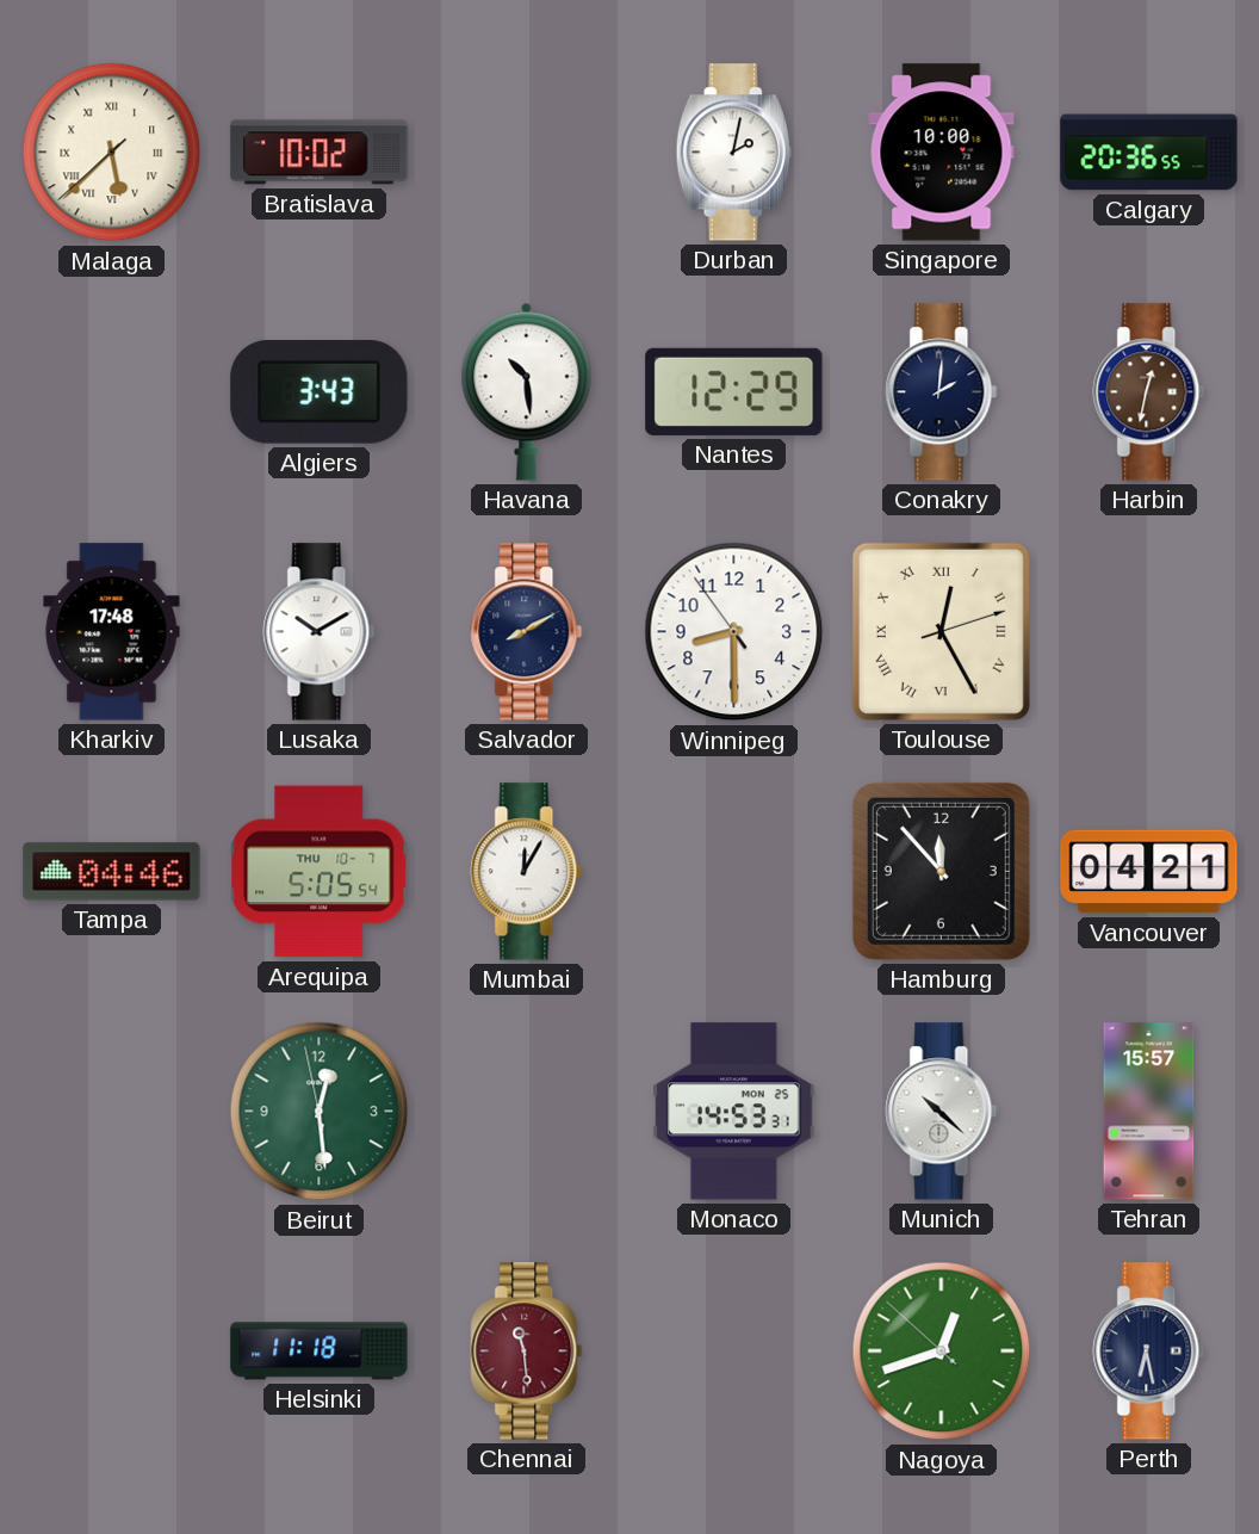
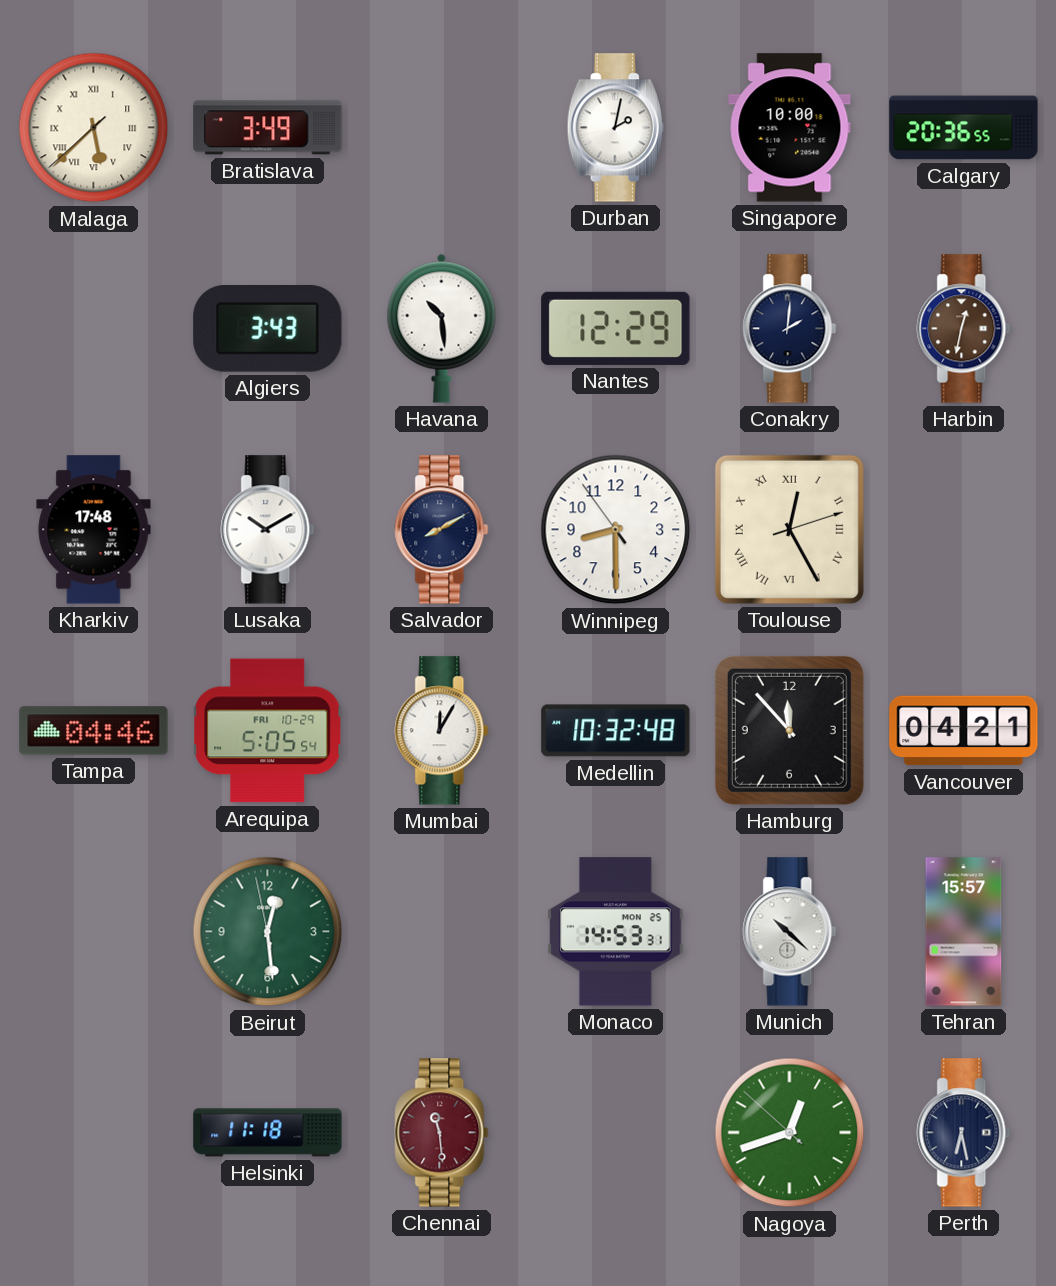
Bratislava: 10:02 -> 3:49
Arequipa date: THU 10-7 -> FRI 10-29
Medellin: none -> 10:32
